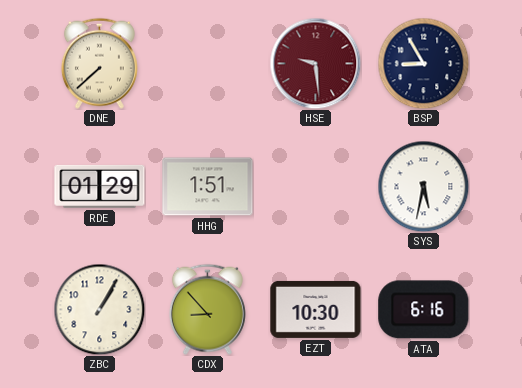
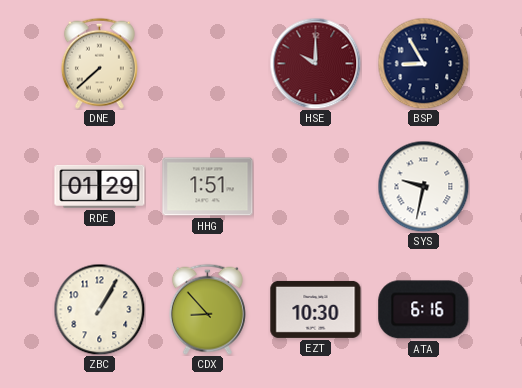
HSE: 9:29 -> 10:00
SYS: 5:32 -> 9:32
